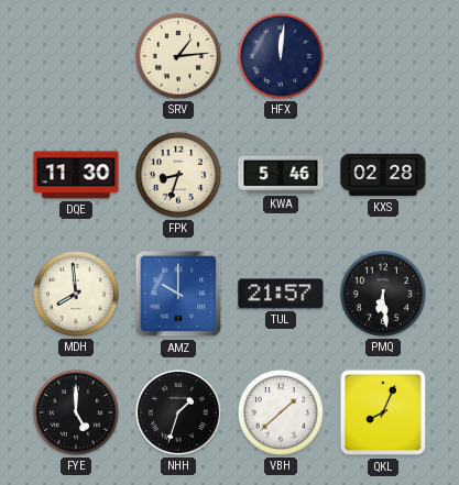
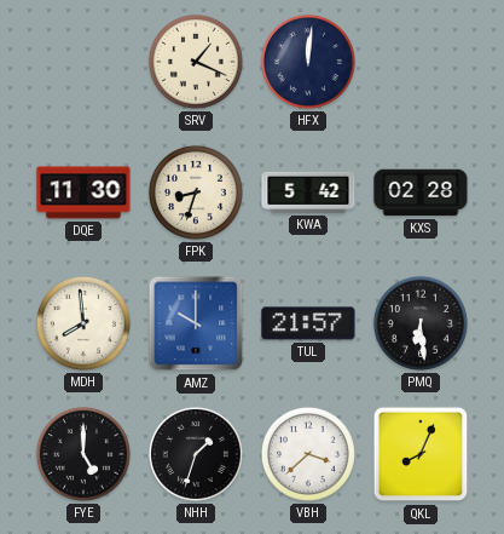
SRV: 1:14 -> 1:19
KWA: 5:46 -> 5:42
VBH: 1:38 -> 3:38
